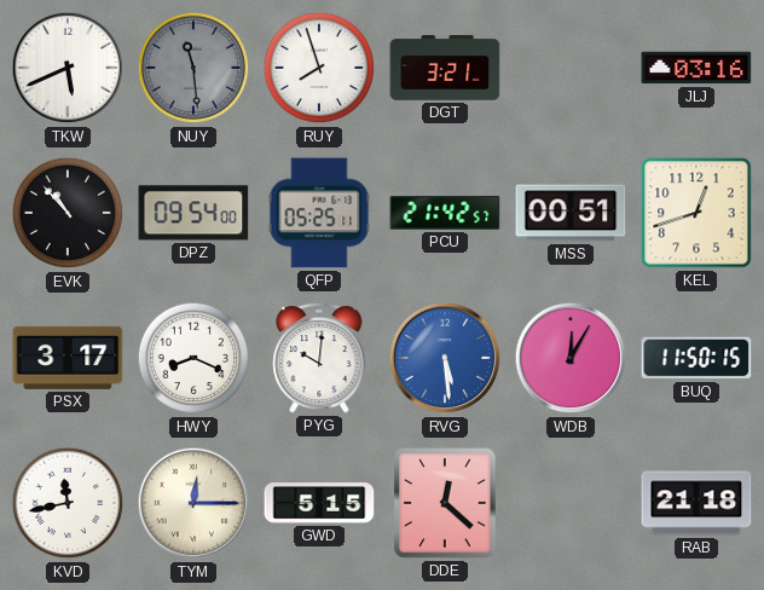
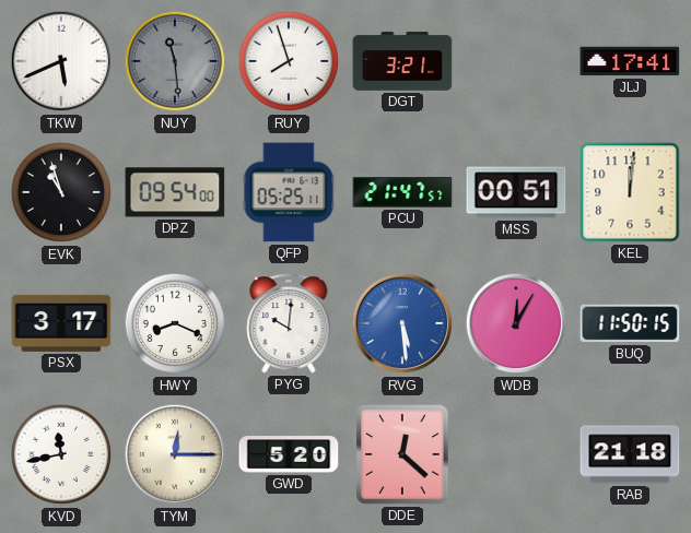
JLJ: 03:16 -> 17:41
EVK: 10:53 -> 10:57
PCU: 21:42 -> 21:47
KEL: 12:42 -> 12:01
GWD: 5:15 -> 5:20
